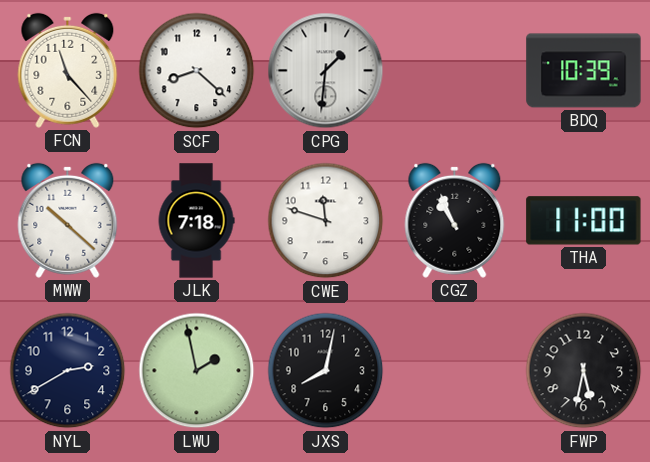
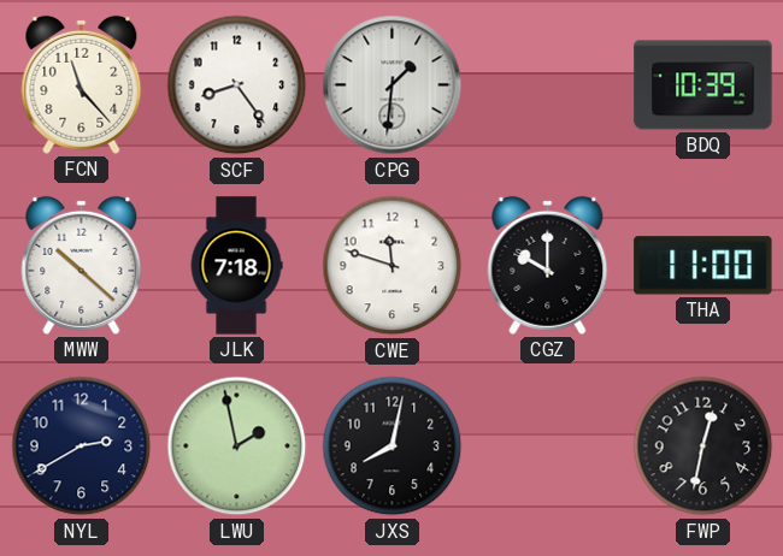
SCF: 8:22 -> 8:24
CGZ: 10:56 -> 10:00
FWP: 5:32 -> 12:32
